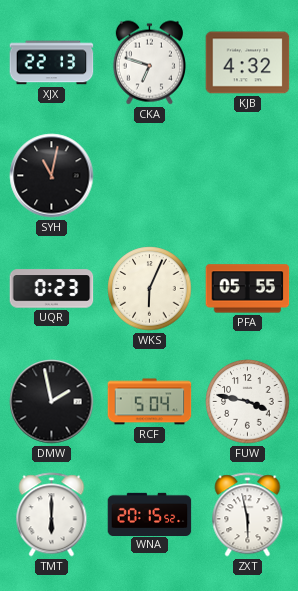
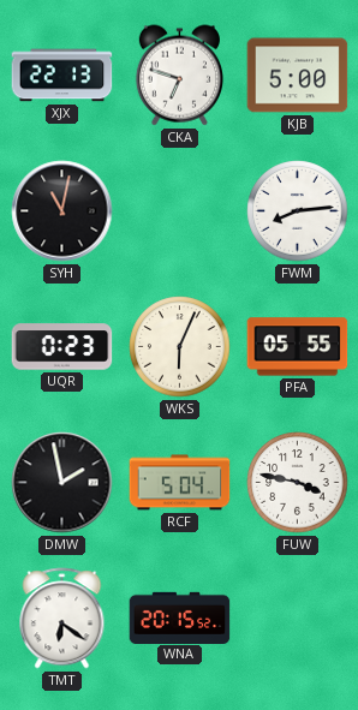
KJB: 4:32 -> 5:00
FWM: none -> 8:14
TMT: 6:00 -> 6:21
ZXT: 5:58 -> none
